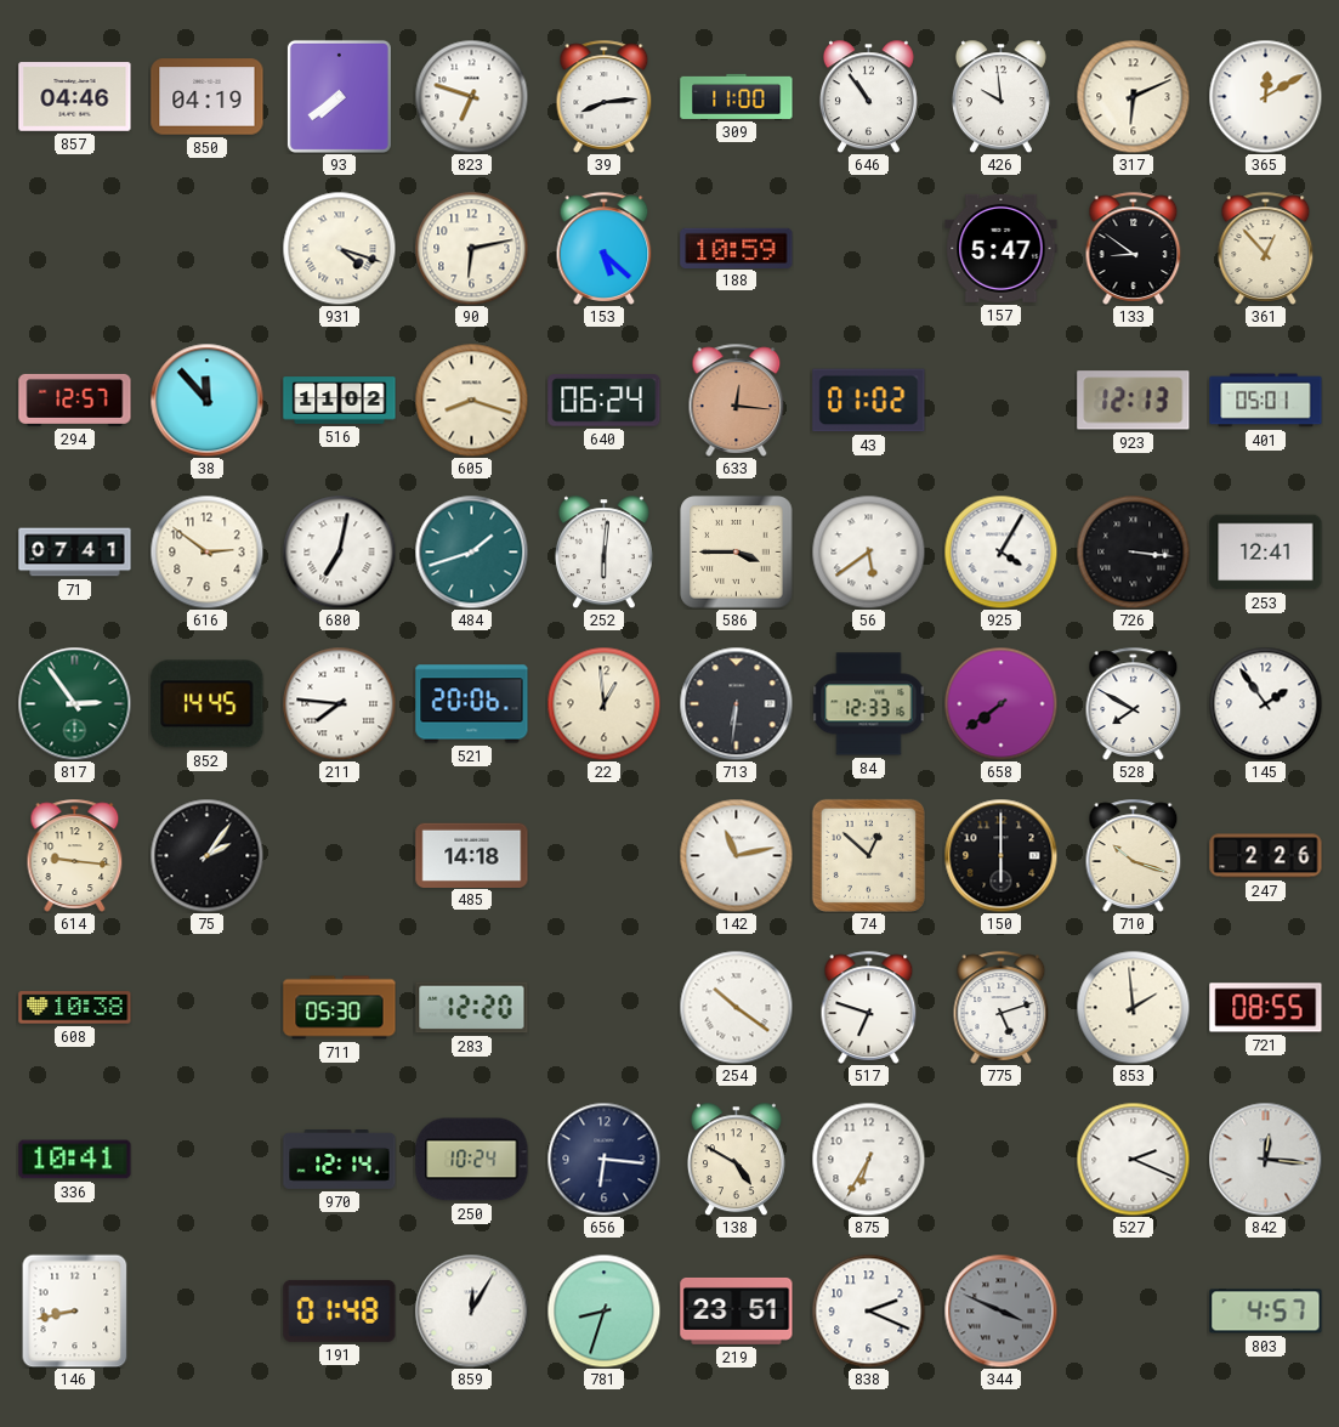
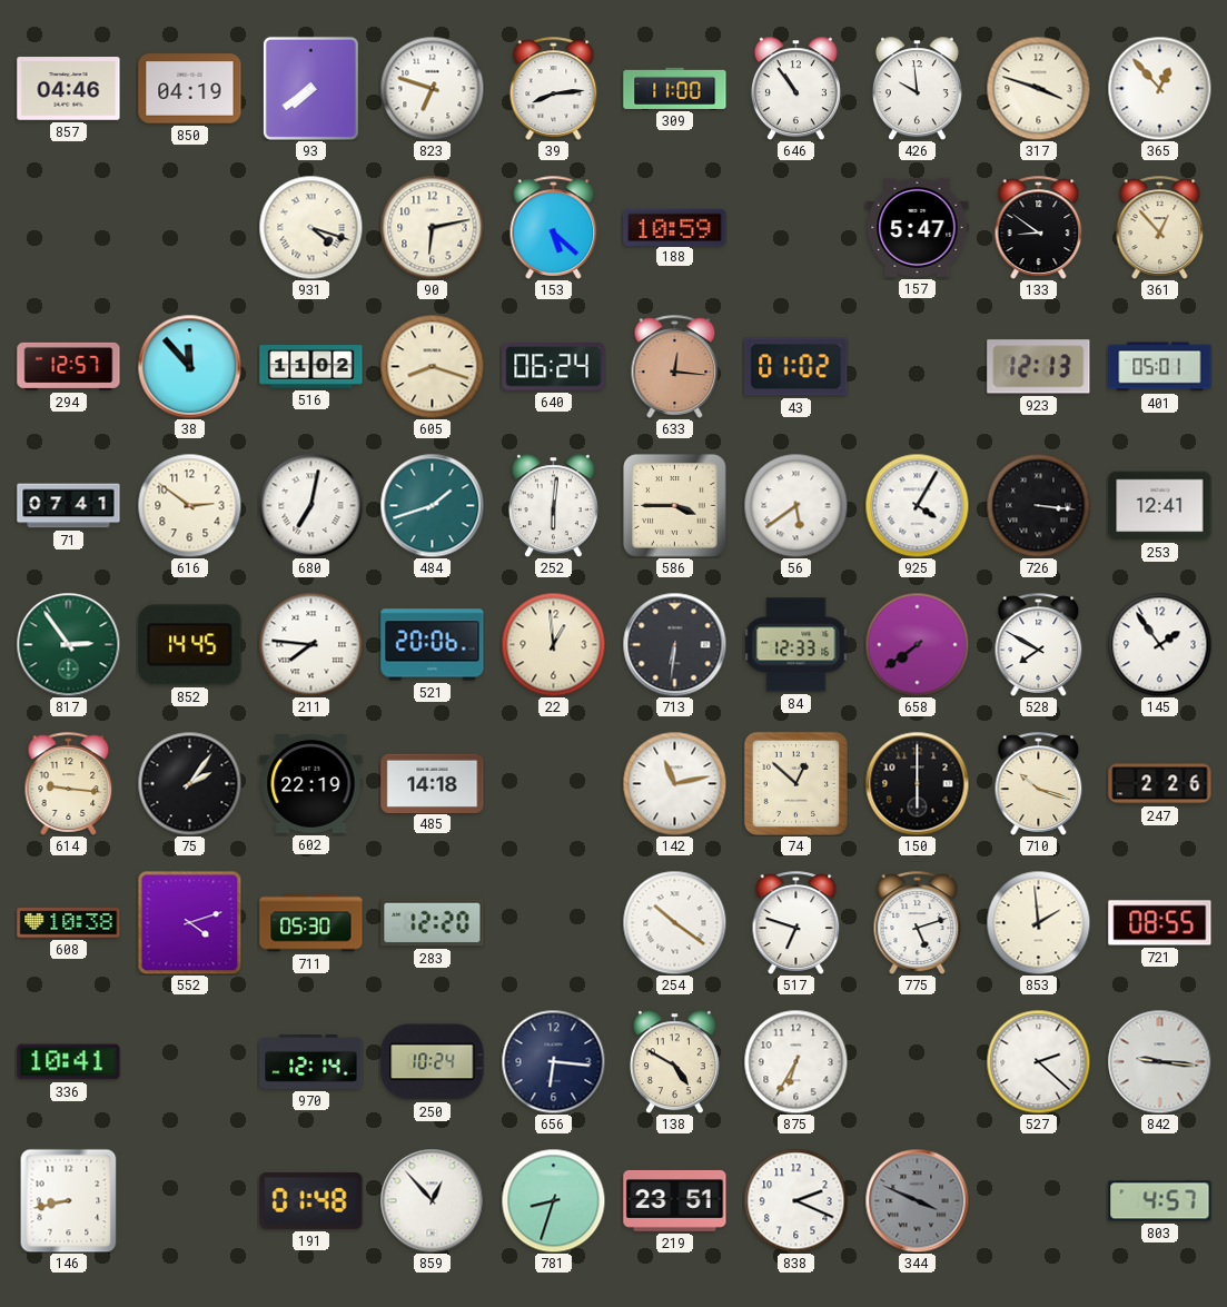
317: 6:11 -> 3:48
365: 12:10 -> 12:53
602: none -> 22:19
552: none -> 4:12
527: 2:19 -> 2:22
842: 12:16 -> 9:16
859: 12:05 -> 12:53
